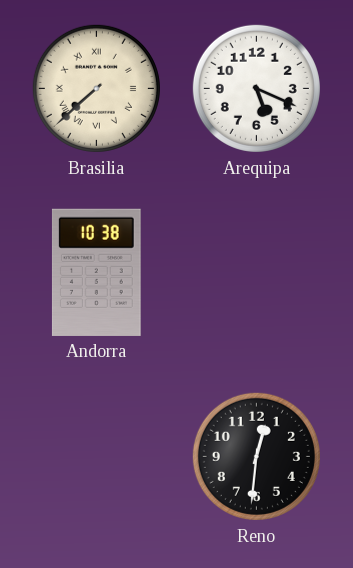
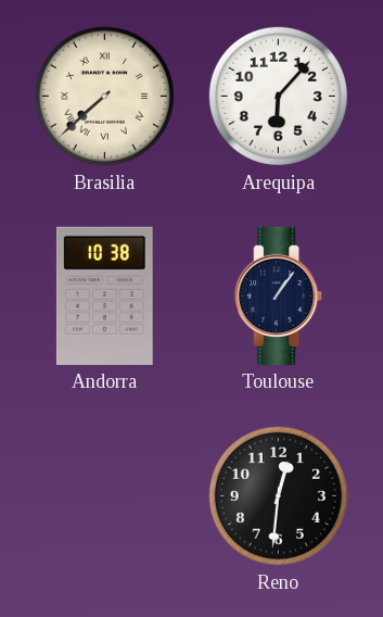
Arequipa: 5:19 -> 6:07
Toulouse: none -> 1:06
